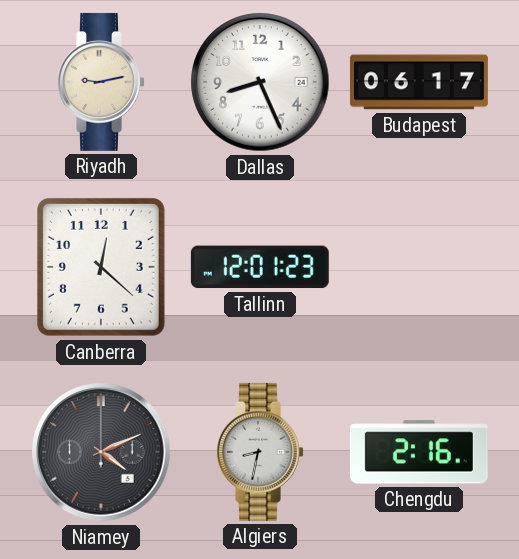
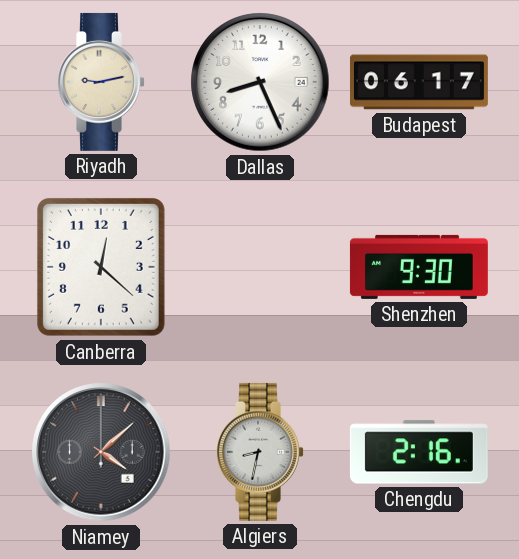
Tallinn: 12:01 -> none
Shenzhen: none -> 9:30
Niamey: 4:11 -> 4:08
